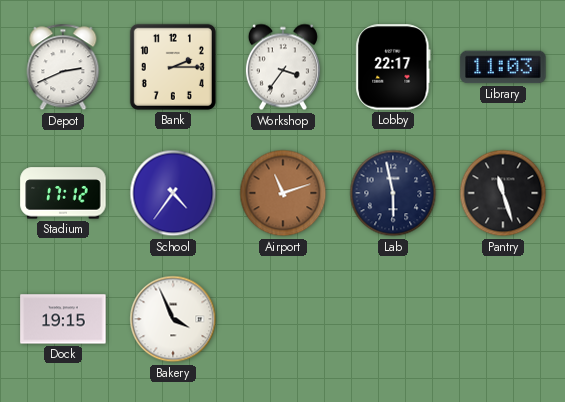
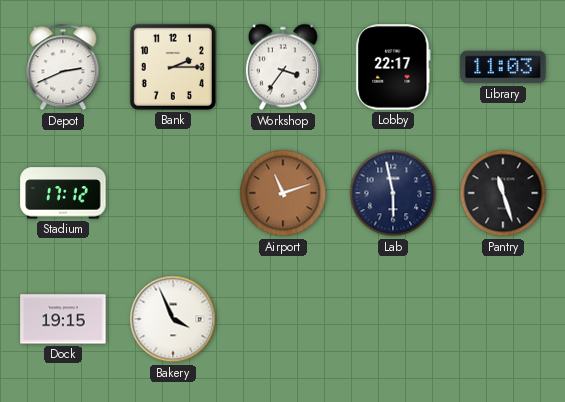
School: 4:36 -> none
